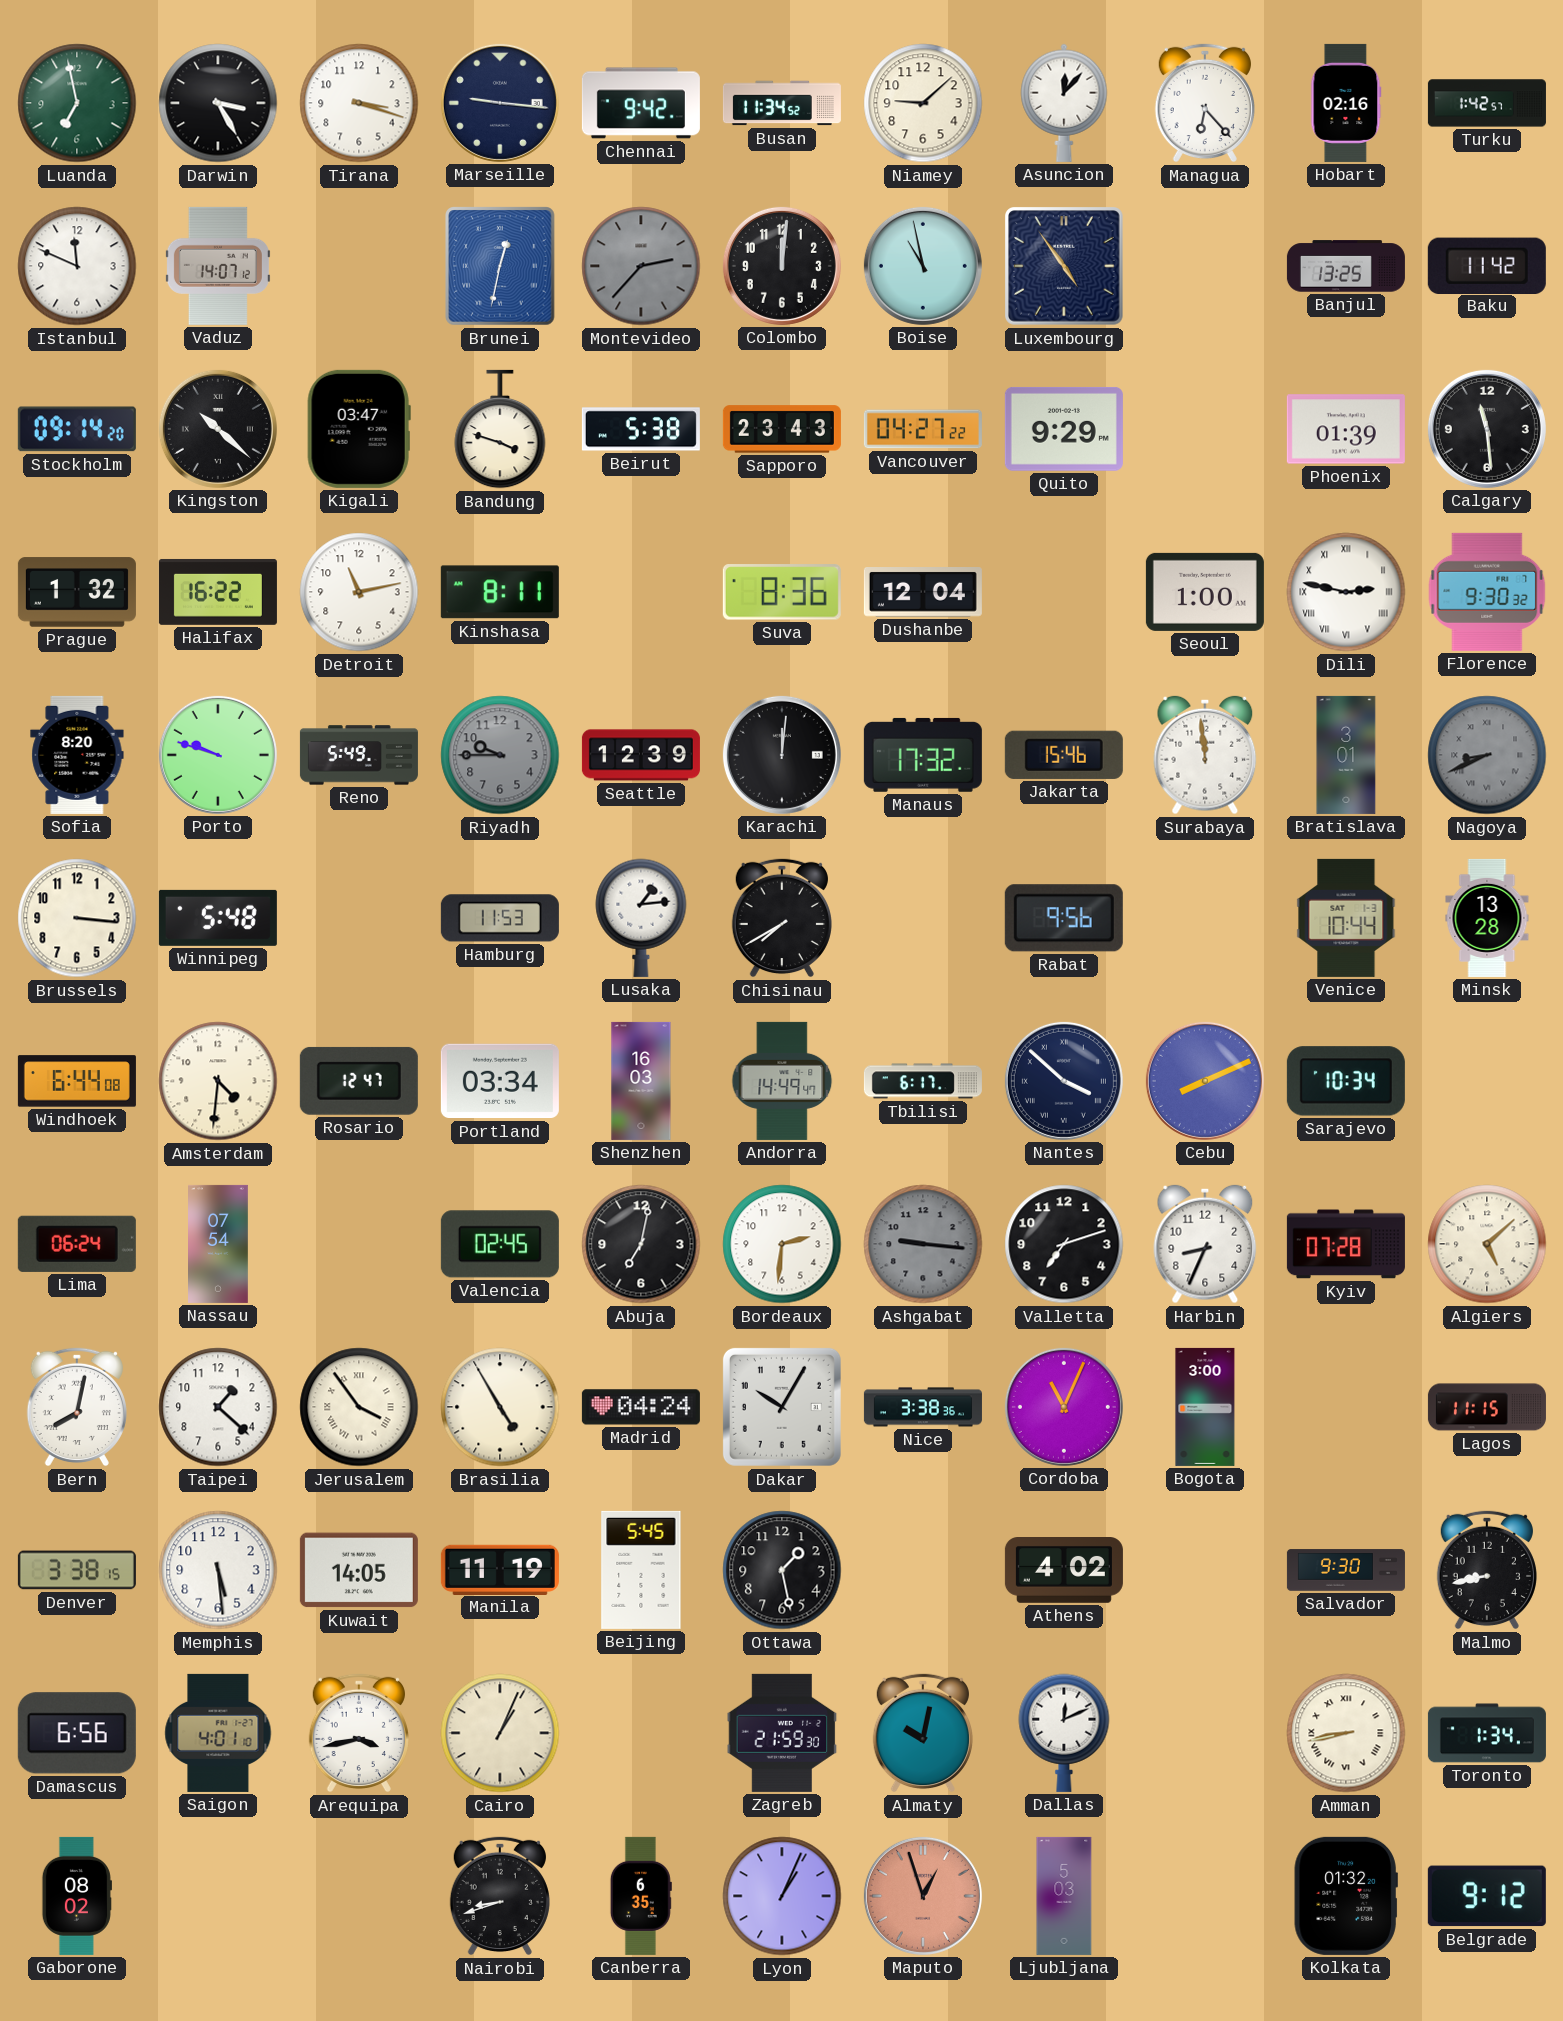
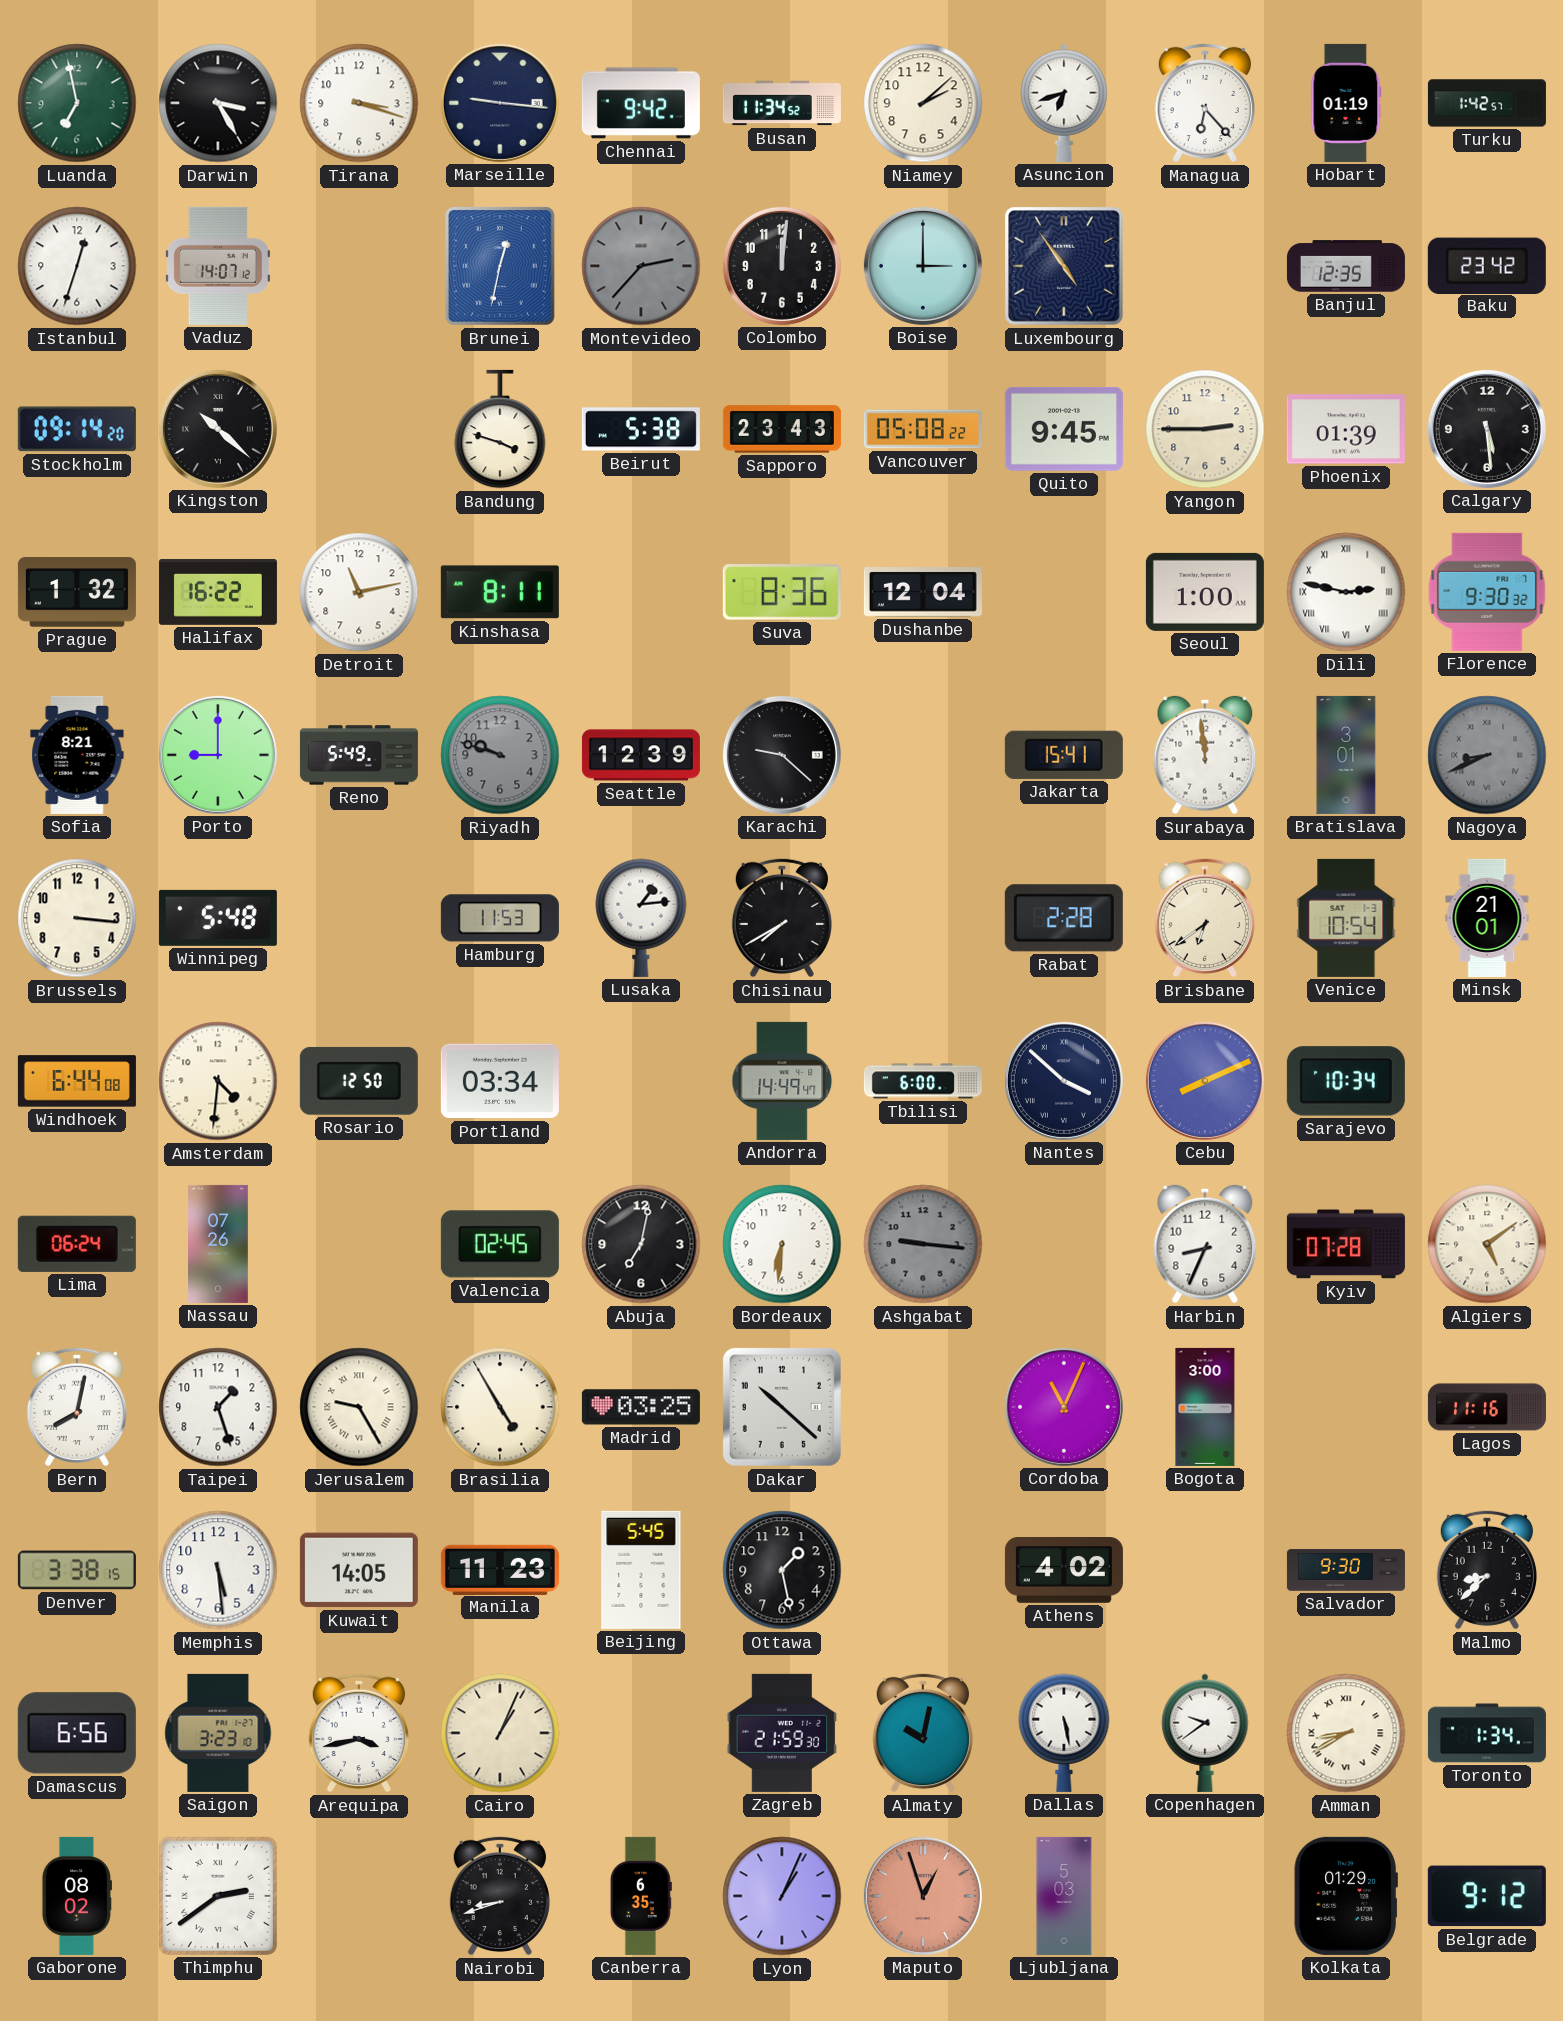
Niamey: 9:08 -> 2:08
Asuncion: 12:07 -> 6:42
Hobart: 02:16 -> 01:19
Istanbul: 11:49 -> 12:33
Boise: 10:58 -> 3:00
Banjul: 13:25 -> 12:35
Baku: 11:42 -> 23:42
Kigali: 03:47 -> none
Vancouver: 04:27 -> 05:08
Quito: 9:29 -> 9:45
Yangon: none -> 2:45
Calgary: 11:29 -> 5:29
Sofia: 8:20 -> 8:21
Porto: 9:48 -> 9:00
Riyadh: 9:45 -> 9:48
Karachi: 12:01 -> 9:22
Manaus: 17:32 -> none
Jakarta: 15:46 -> 15:41
Rabat: 9:56 -> 2:28
Brisbane: none -> 6:39
Venice: 10:44 -> 10:54
Minsk: 13:28 -> 21:01
Rosario: 12:47 -> 12:50
Shenzhen: 16:03 -> none
Tbilisi: 6:17 -> 6:00
Nassau: 07:54 -> 07:26
Bordeaux: 2:31 -> 6:31
Valletta: 7:12 -> none
Algiers: 5:08 -> 5:09
Taipei: 1:22 -> 1:27
Jerusalem: 3:54 -> 9:25
Madrid: 04:24 -> 03:25
Dakar: 10:05 -> 10:22
Nice: 3:38 -> none
Lagos: 11:15 -> 11:16
Manila: 11:19 -> 11:23
Malmo: 8:43 -> 8:38
Saigon: 4:01 -> 3:23
Dallas: 12:11 -> 5:28
Copenhagen: none -> 9:39
Amman: 8:43 -> 8:40
Thimphu: none -> 2:39
Kolkata: 01:32 -> 01:29
